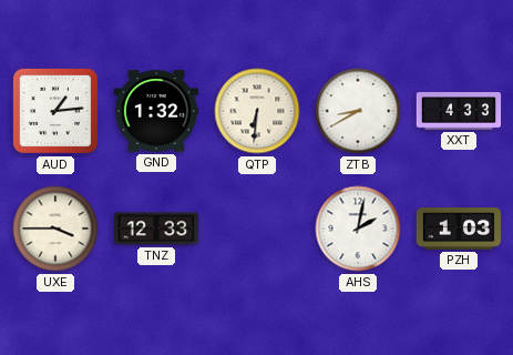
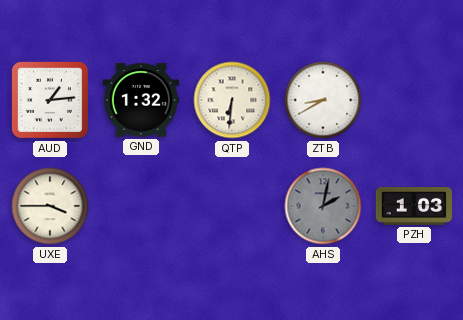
XXT: 4:33 -> none
TNZ: 12:33 -> none
AHS dial: white -> grey
